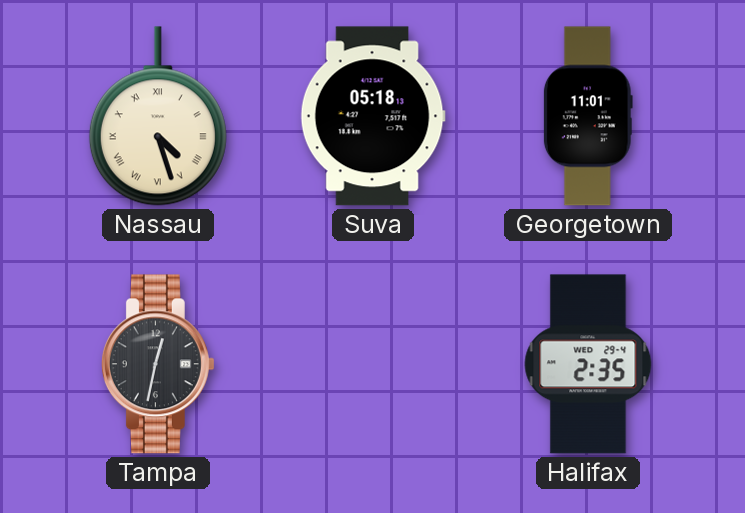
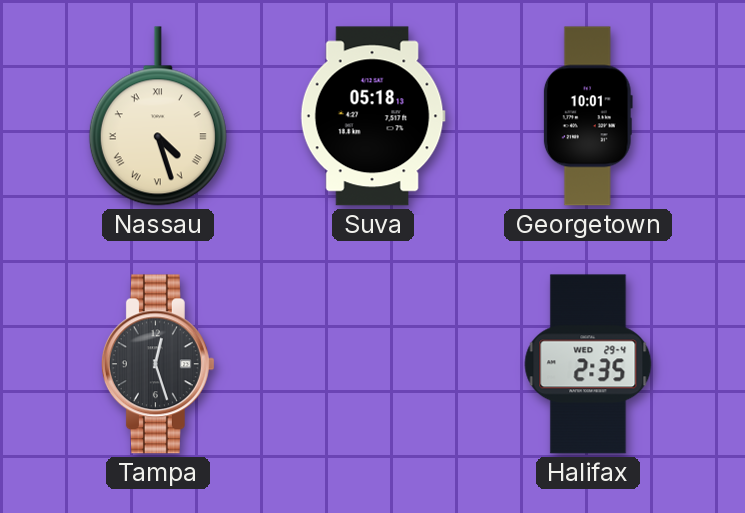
Georgetown: 11:01 -> 10:01
Tampa: 12:32 -> 12:27
